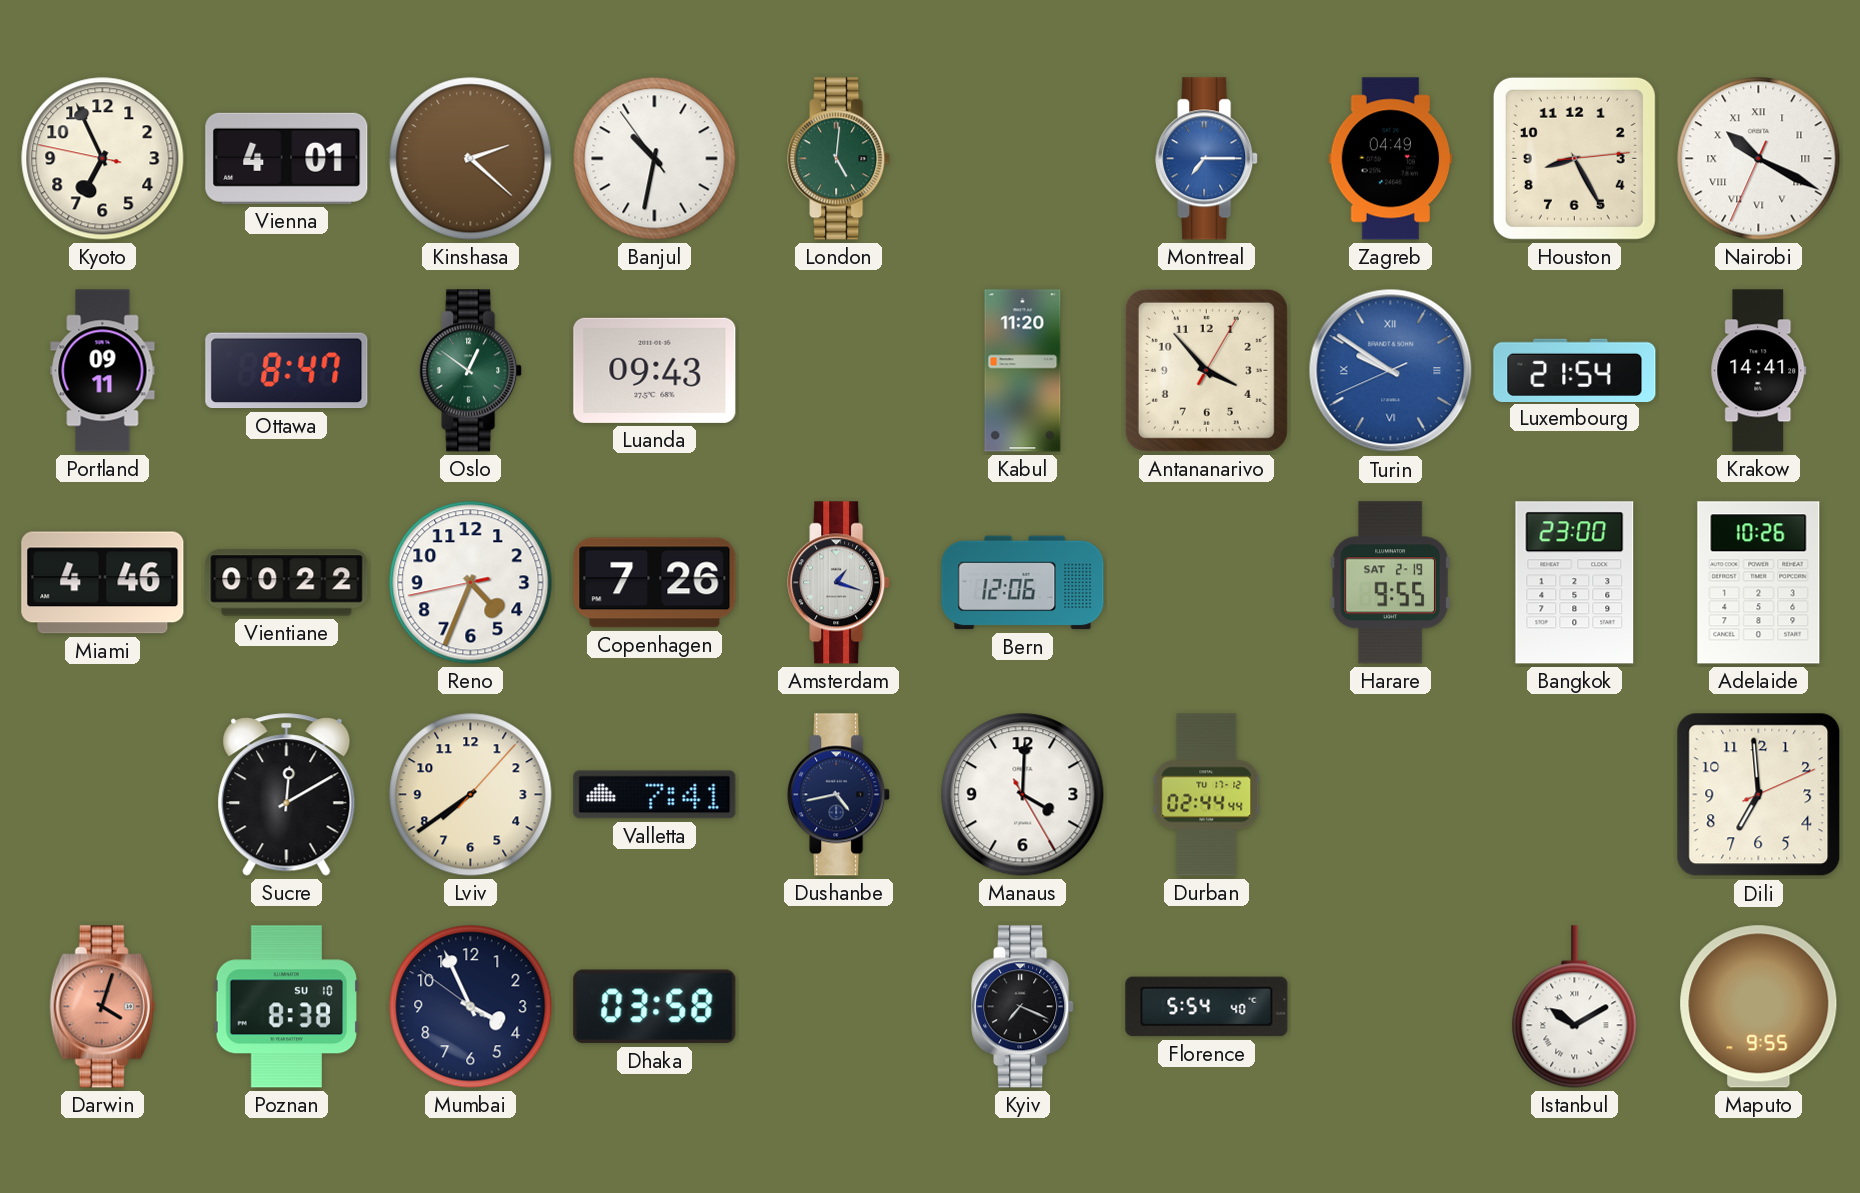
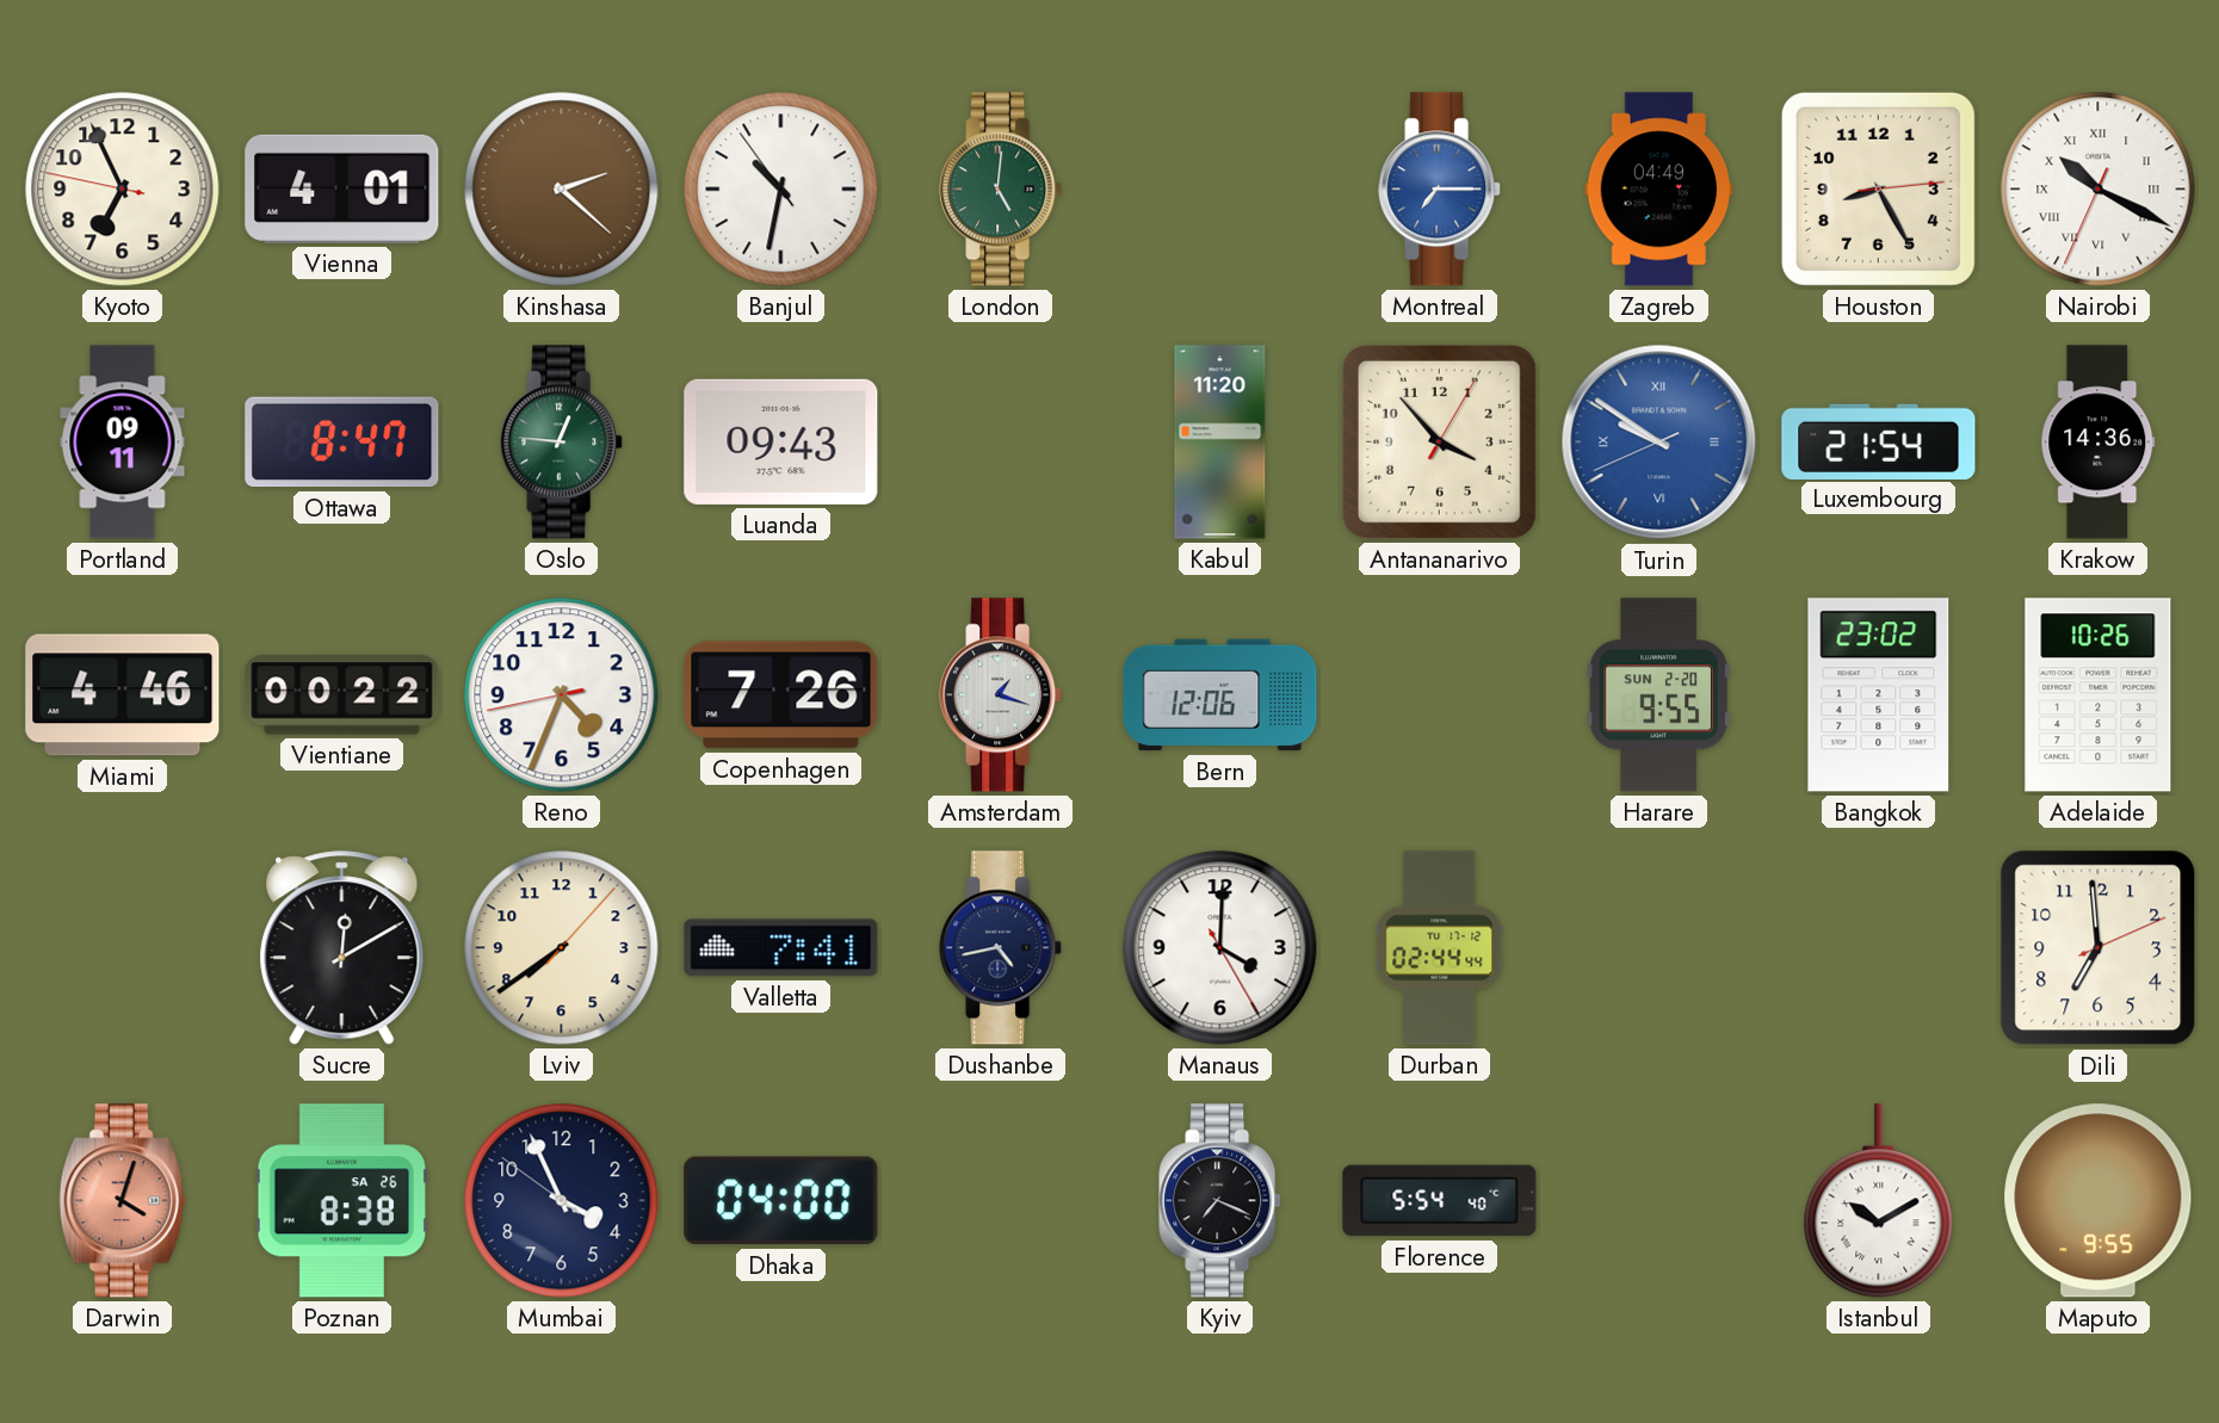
Oslo: 12:51 -> 12:46
Krakow: 14:41 -> 14:36
Harare date: SAT 2-19 -> SUN 2-20
Bangkok: 23:00 -> 23:02
Poznan date: SU 10 -> SA 26
Dhaka: 03:58 -> 04:00
